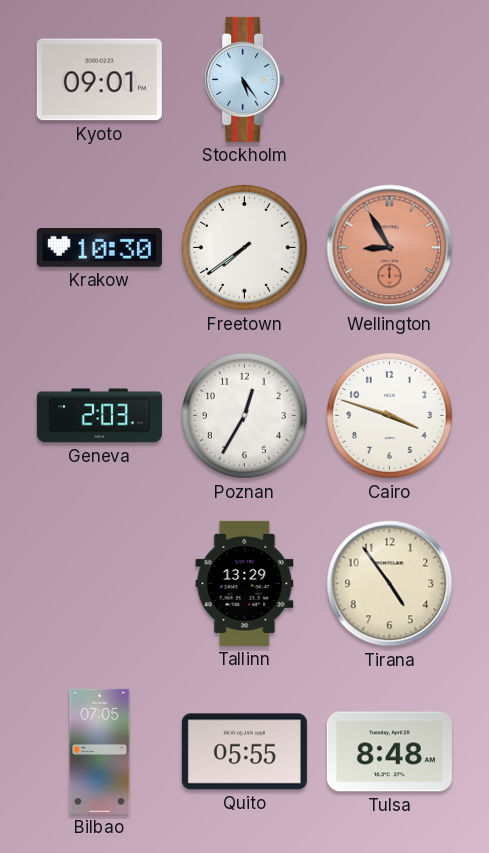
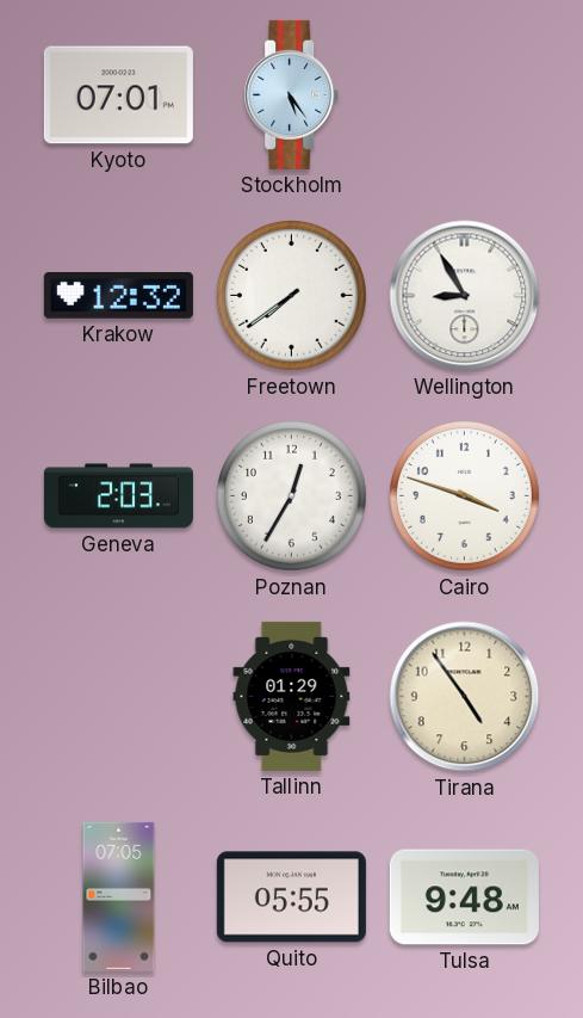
Kyoto: 09:01 -> 07:01
Krakow: 10:30 -> 12:32
Wellington dial: salmon -> white
Tallinn: 13:29 -> 01:29
Tulsa: 8:48 -> 9:48
